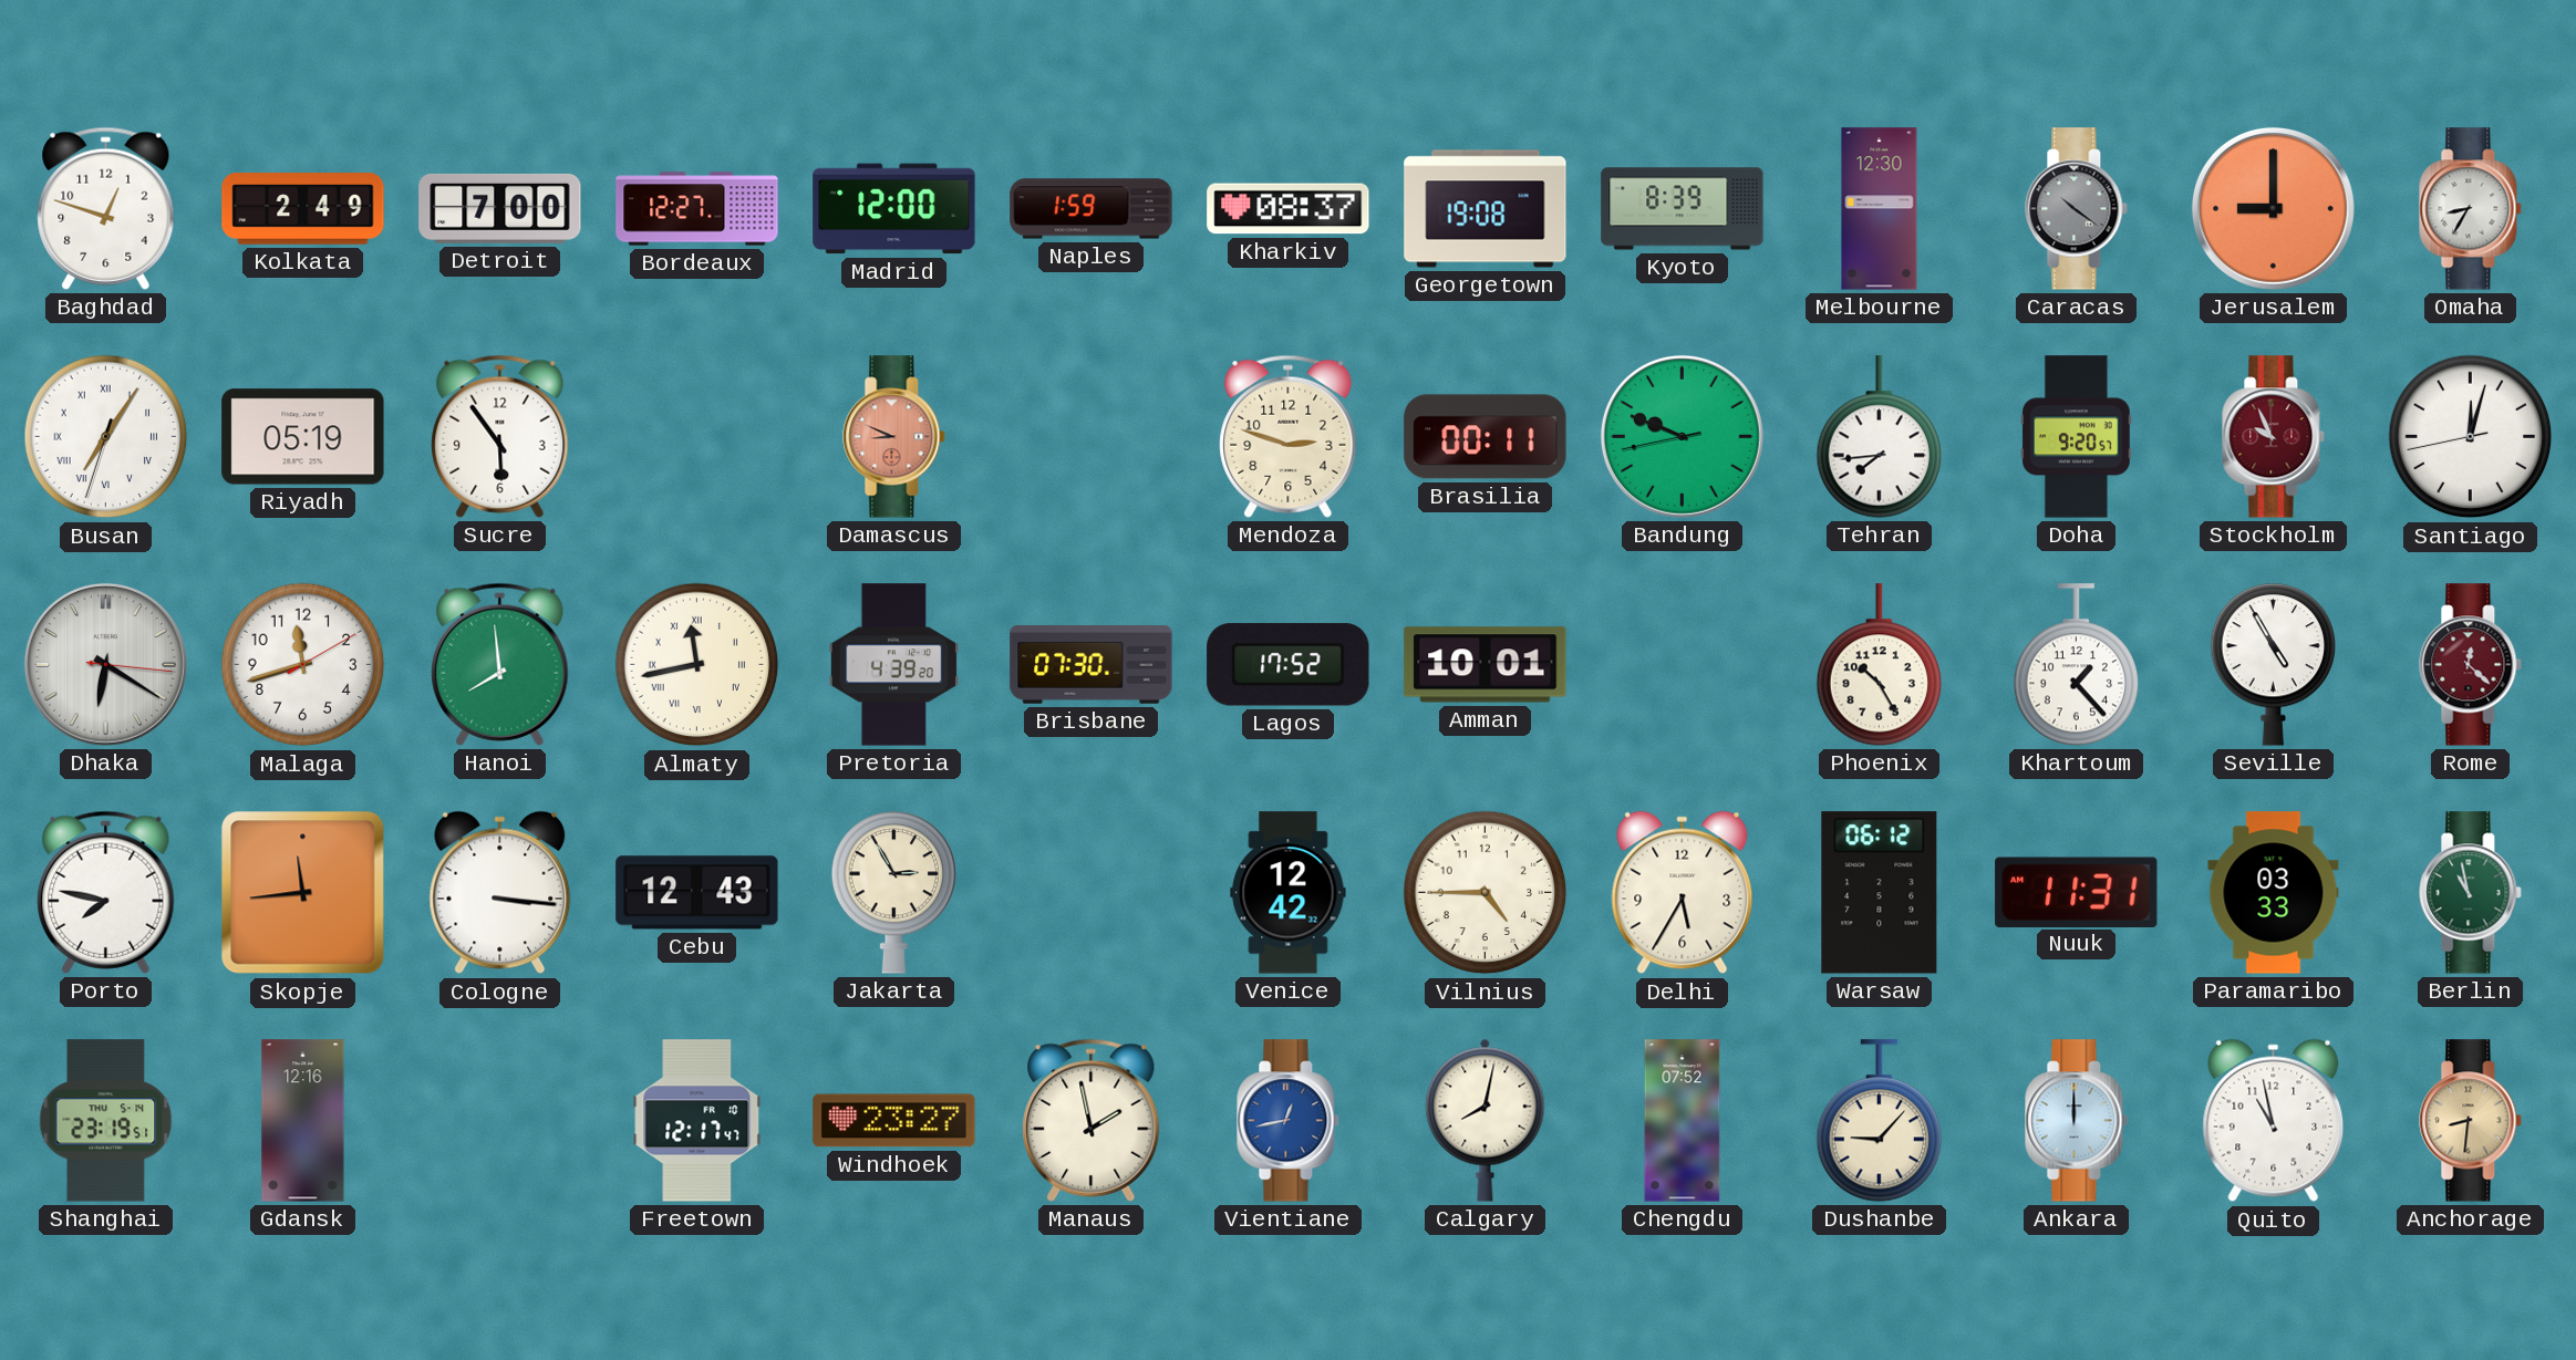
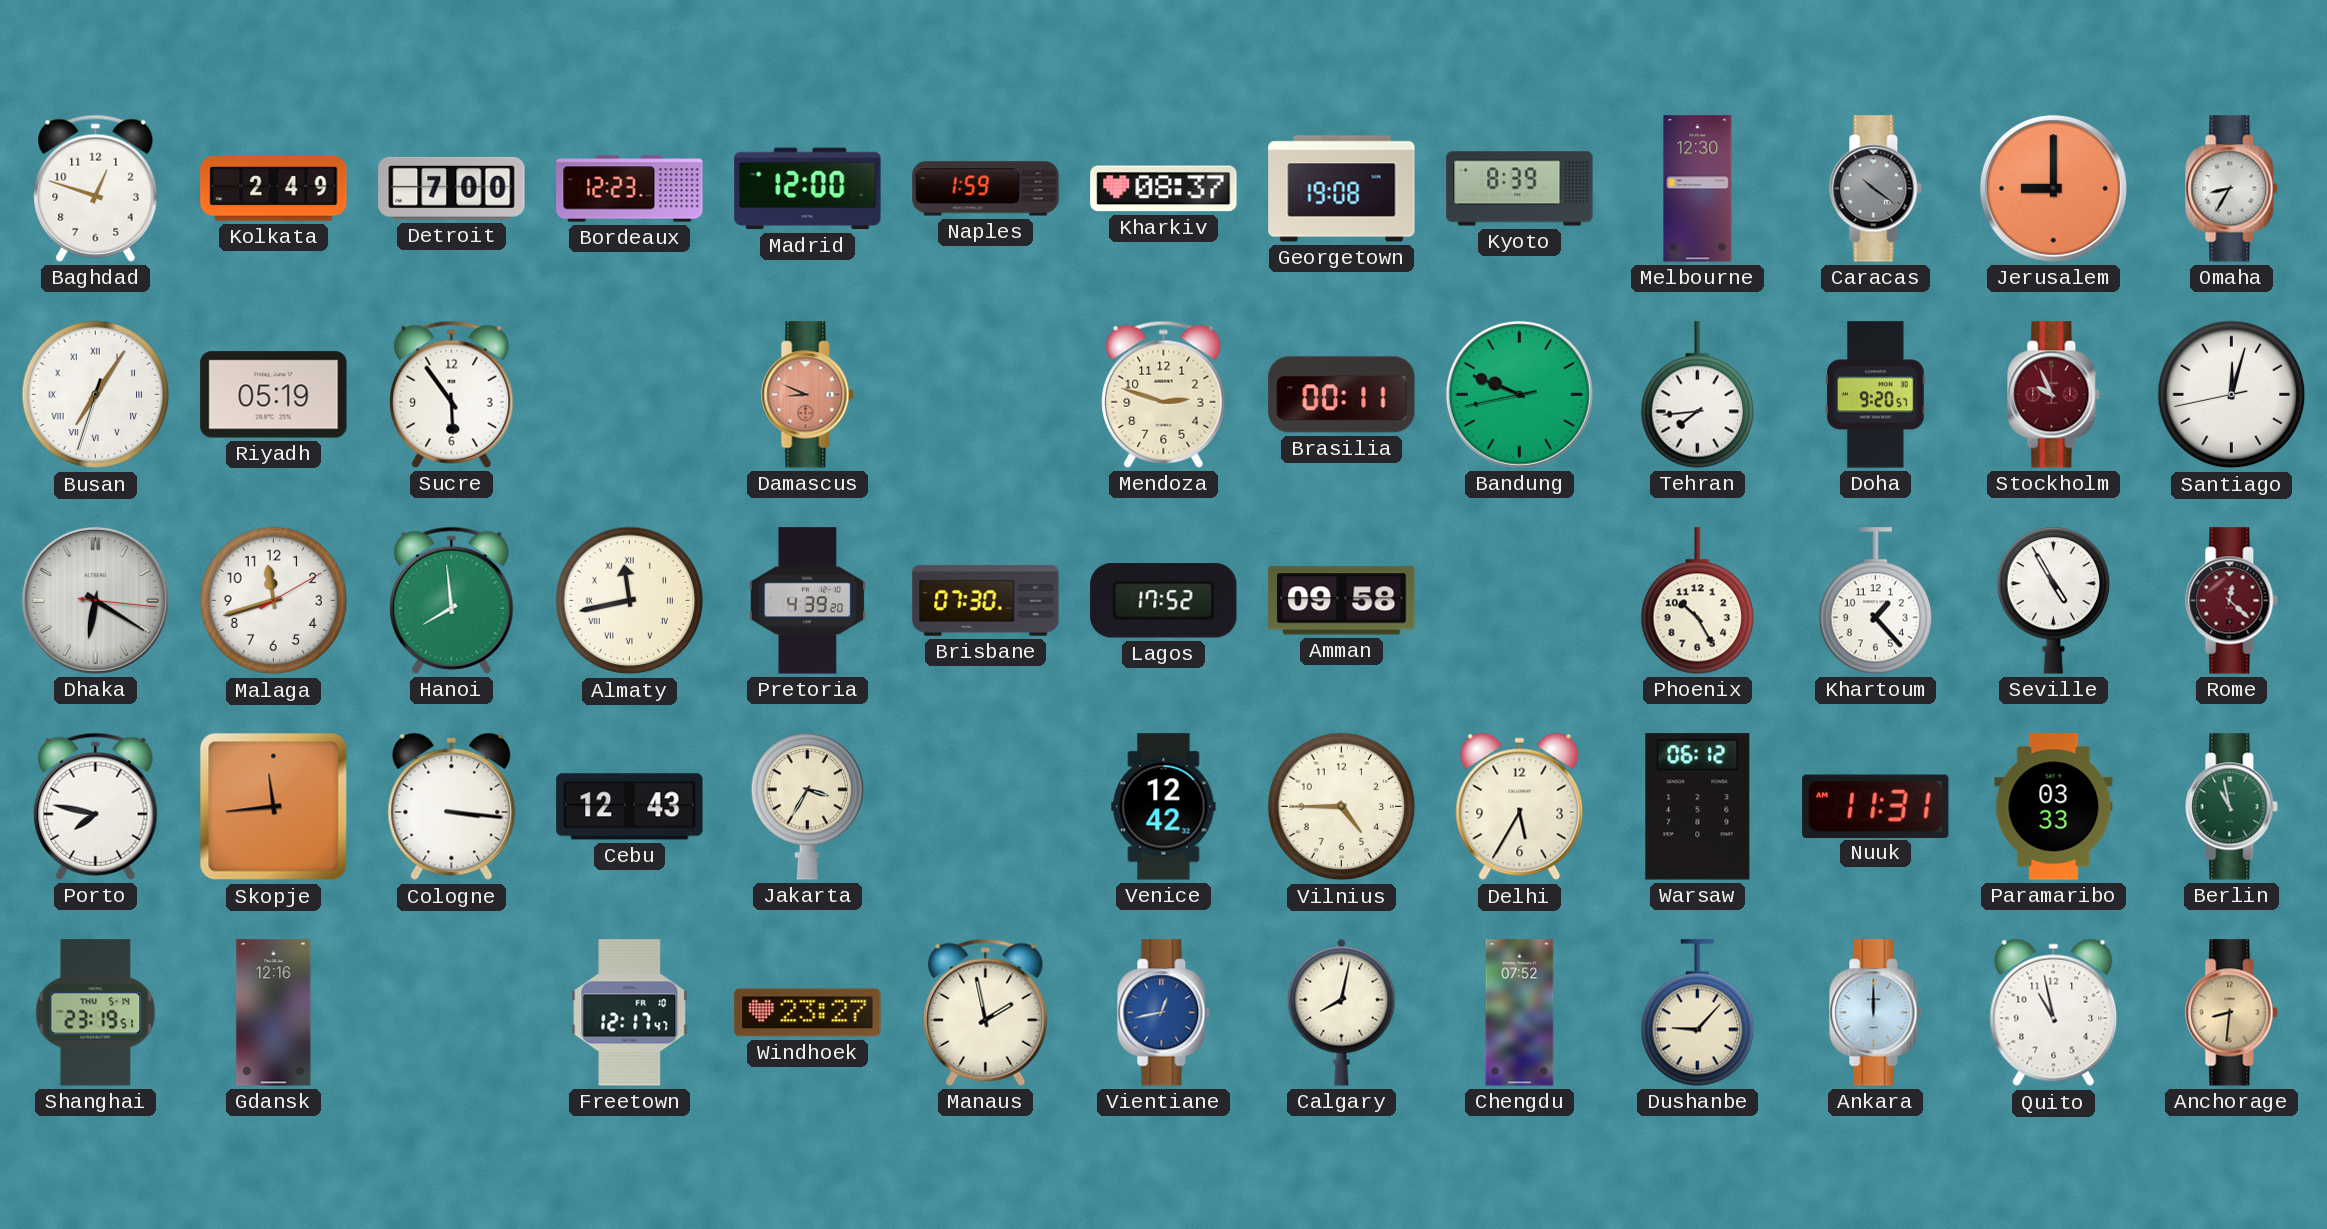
Bordeaux: 12:27 -> 12:23
Amman: 10:01 -> 09:58
Jakarta: 2:55 -> 3:35
